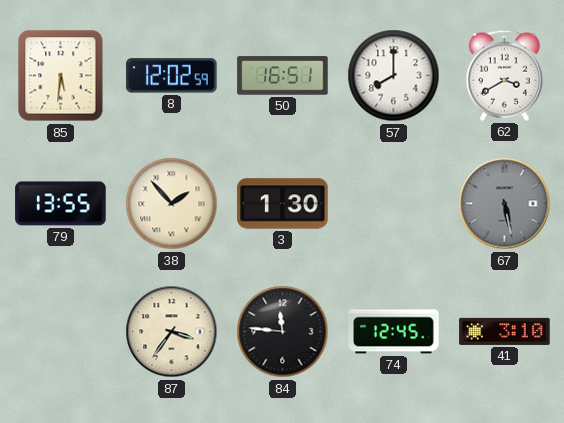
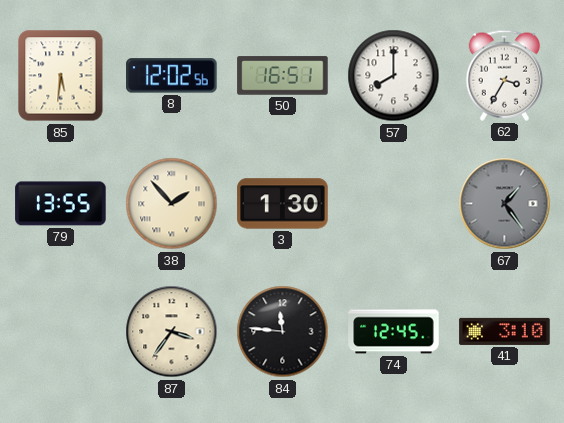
8: 12:02:59 -> 12:02:56
62: 3:40 -> 3:35
67: 5:28 -> 1:24
